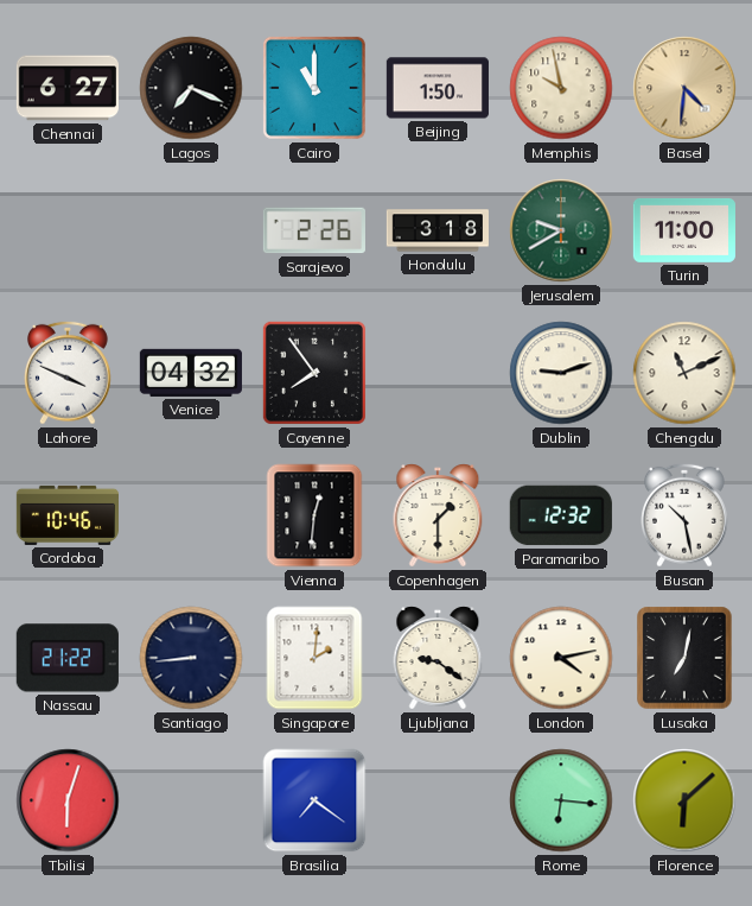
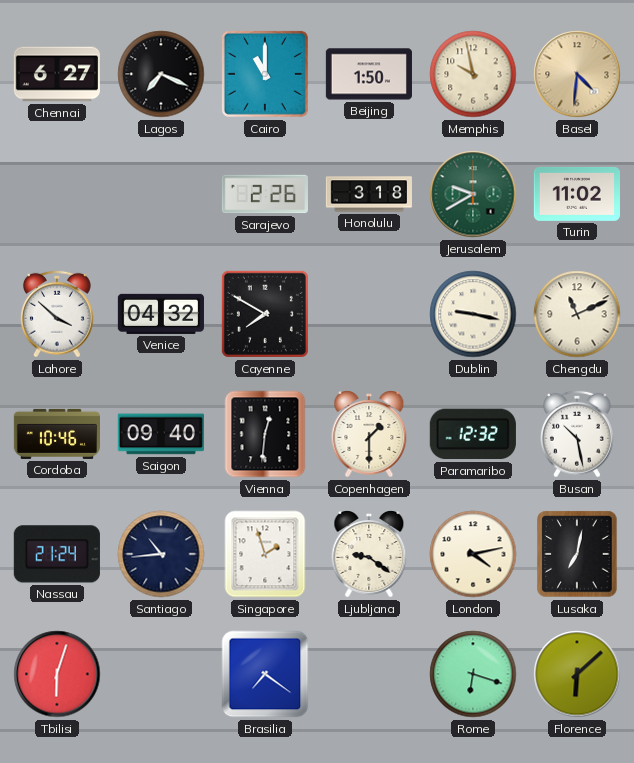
Turin: 11:00 -> 11:02
Lahore: 3:49 -> 3:52
Cayenne: 7:54 -> 7:50
Dublin: 9:12 -> 9:17
Saigon: none -> 09:40
Nassau: 21:22 -> 21:24
Santiago: 8:44 -> 10:44
Singapore: 2:01 -> 1:57
Rome: 6:16 -> 6:18
